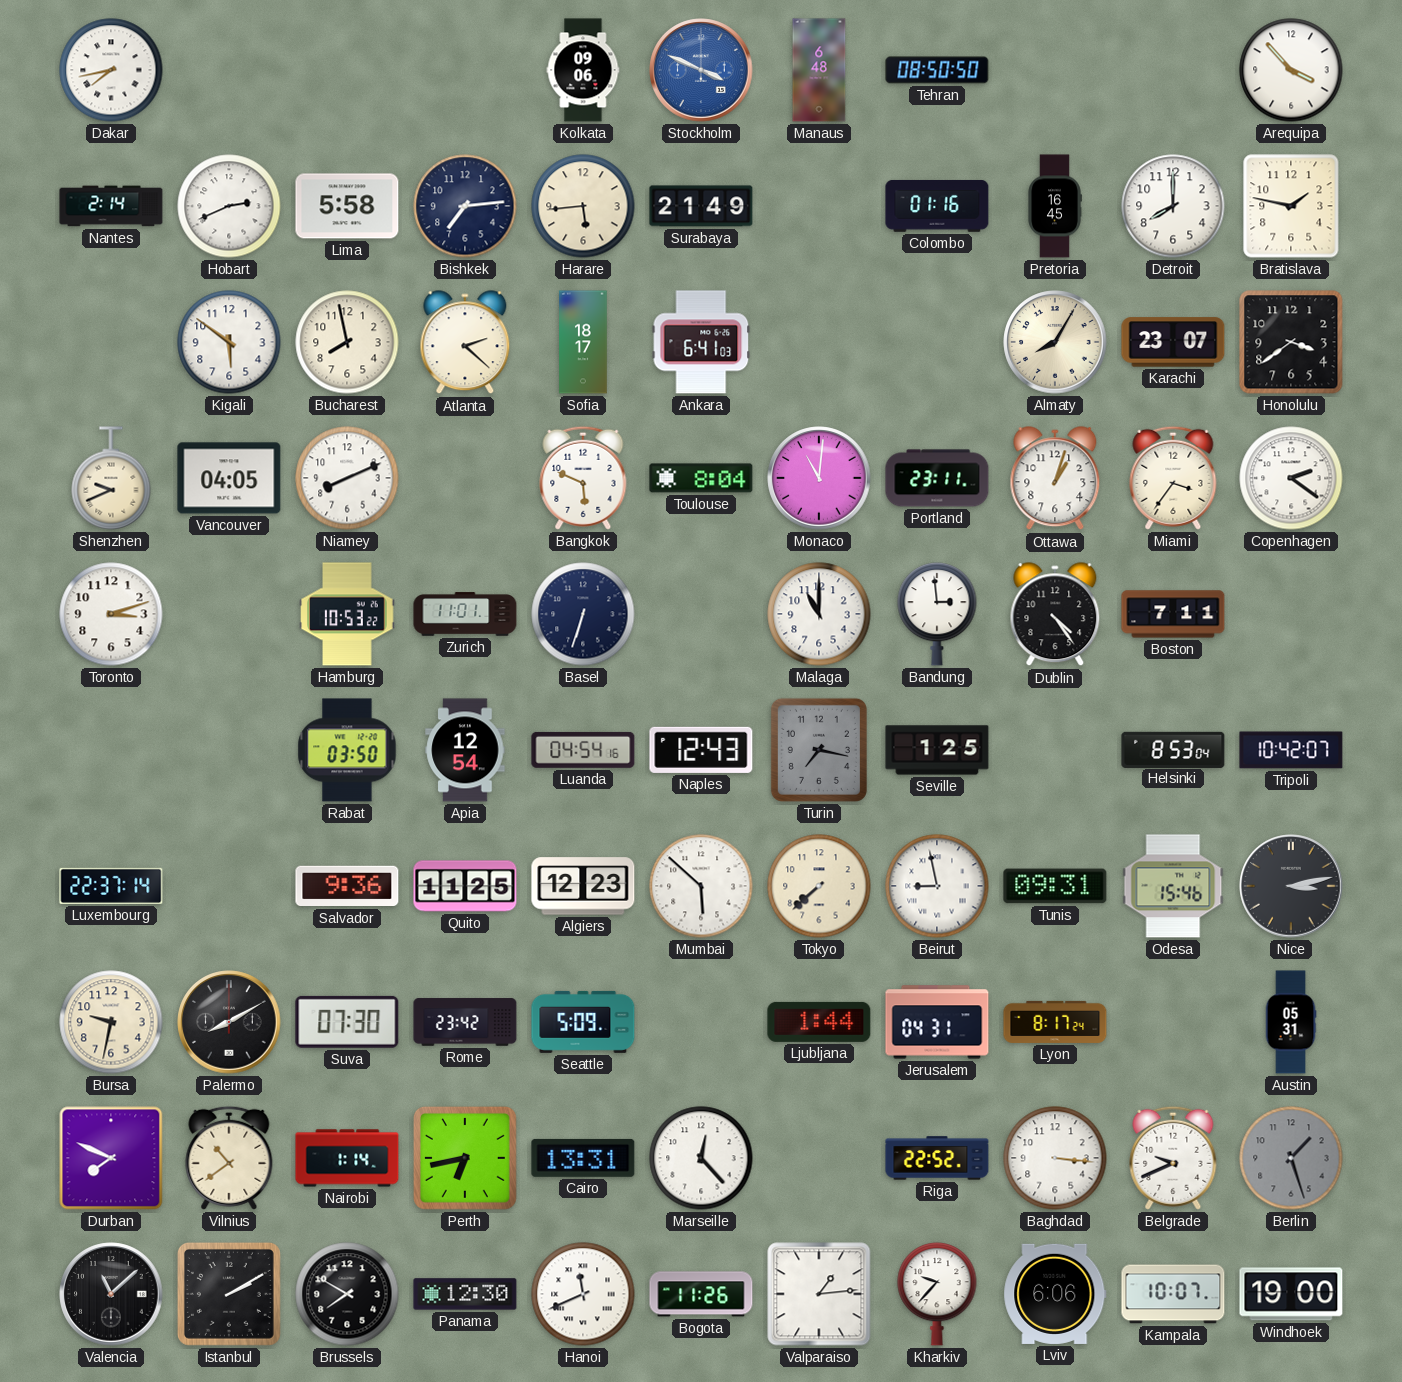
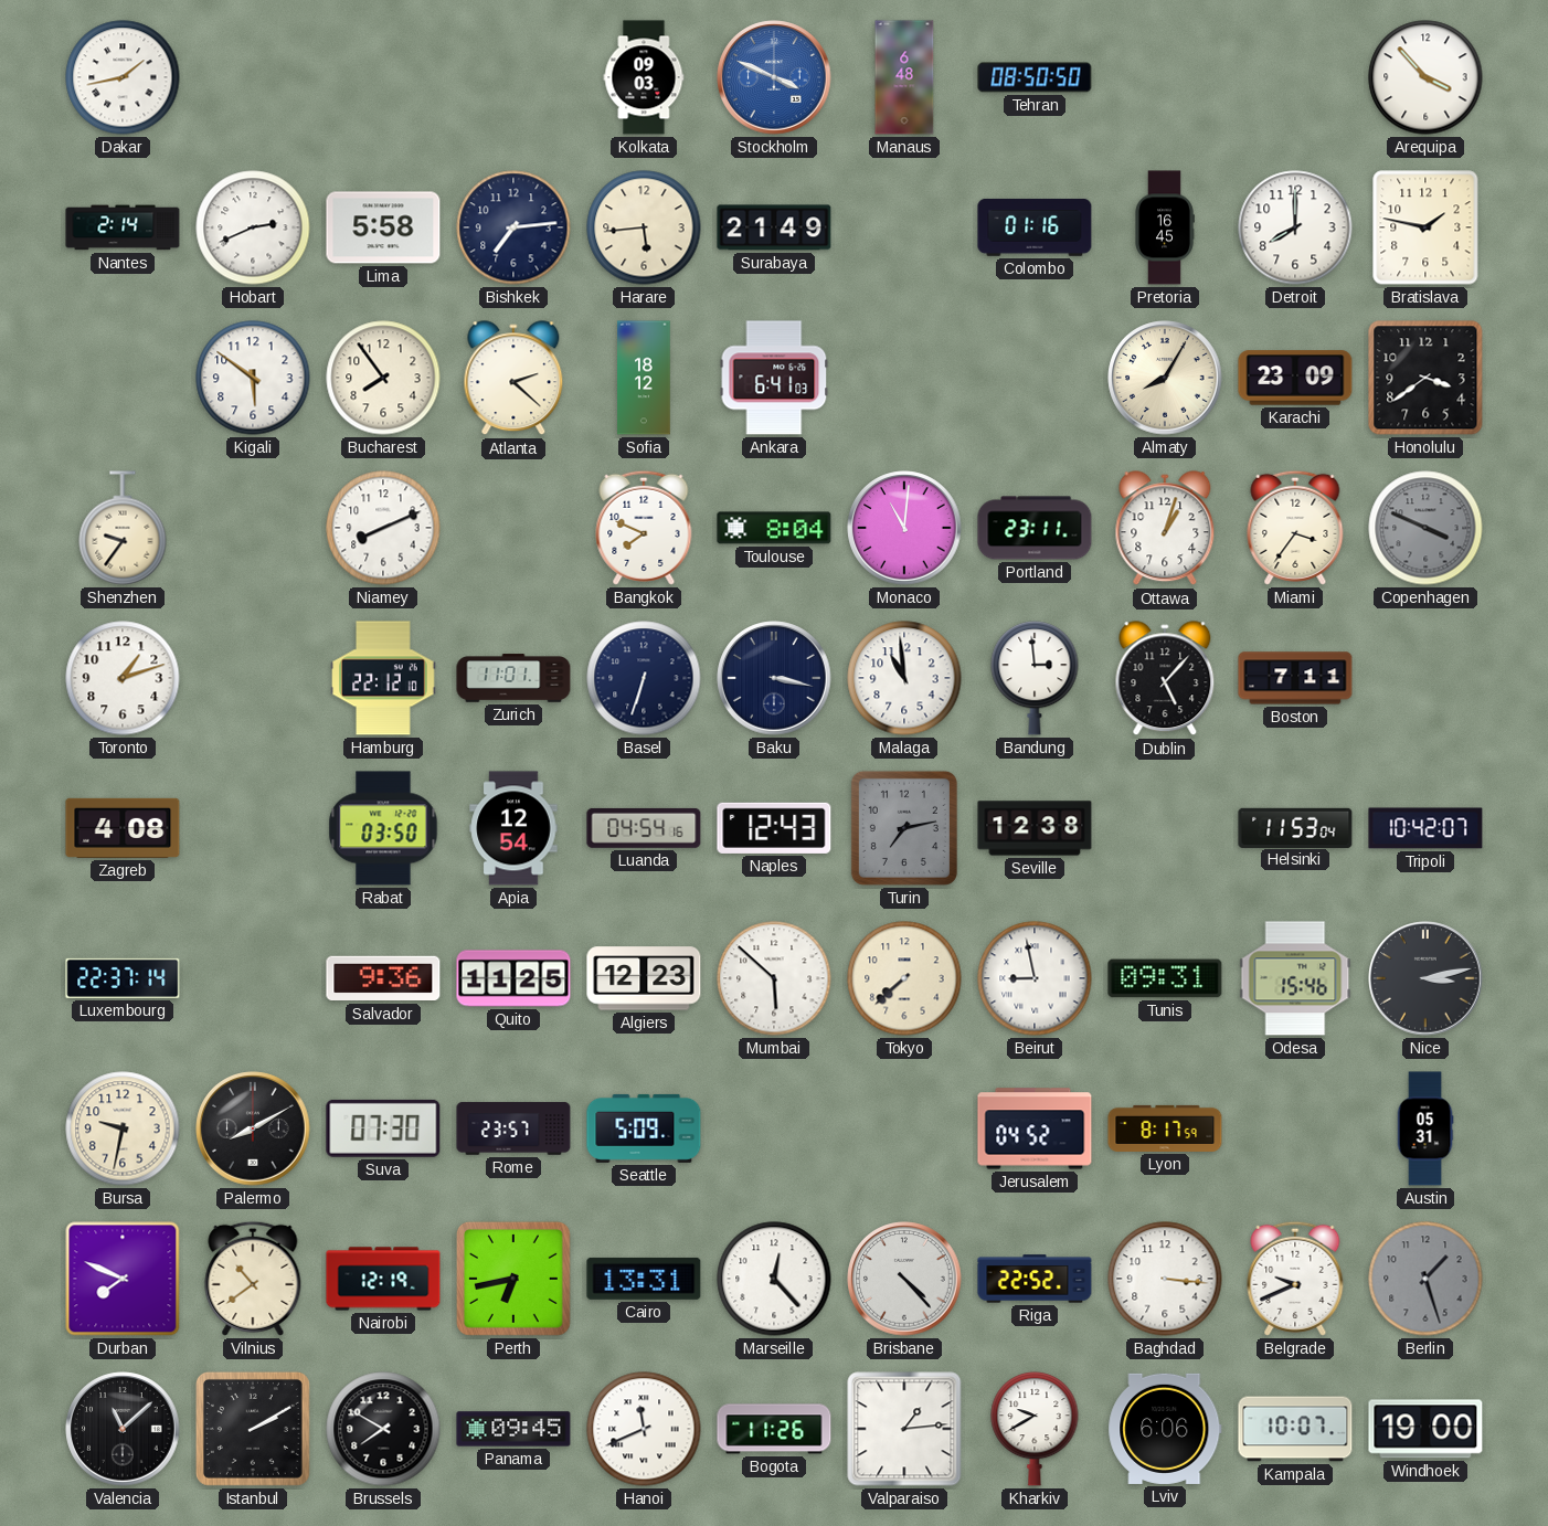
Dakar: 7:43 -> 1:43
Kolkata: 09:06 -> 09:03
Bucharest: 7:58 -> 7:54
Sofia: 18:17 -> 18:12
Karachi: 23:07 -> 23:09
Shenzhen: 9:41 -> 9:36
Vancouver: 04:05 -> none
Bangkok: 5:49 -> 7:49
Copenhagen: 2:21 -> 3:49
Copenhagen dial: white -> grey
Toronto: 3:12 -> 1:12
Hamburg: 10:53 -> 22:12
Baku: none -> 3:17
Malaga: 11:00 -> 10:59
Dublin: 4:24 -> 5:07
Zagreb: none -> 4:08
Turin: 7:17 -> 7:13
Seville: 1:25 -> 12:38
Helsinki: 8:53 -> 11:53
Rome: 23:42 -> 23:57
Ljubljana: 1:44 -> none
Jerusalem: 04:31 -> 04:52
Lyon: 8:17:24 -> 8:17:59
Nairobi: 1:14 -> 12:19
Brisbane: none -> 4:23
Panama: 12:30 -> 09:45
Kharkiv: 9:37 -> 9:40
